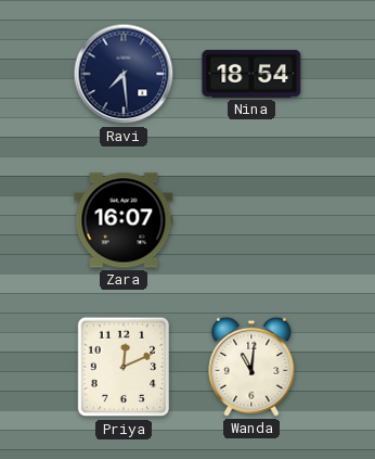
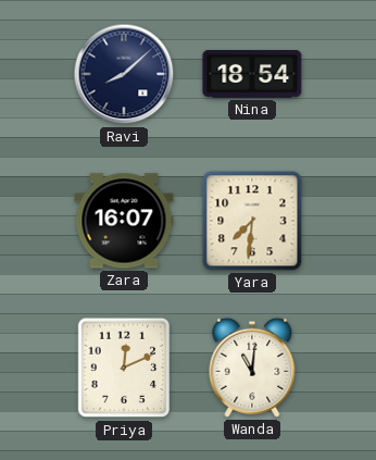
Ravi: 7:29 -> 8:08
Yara: none -> 7:31
